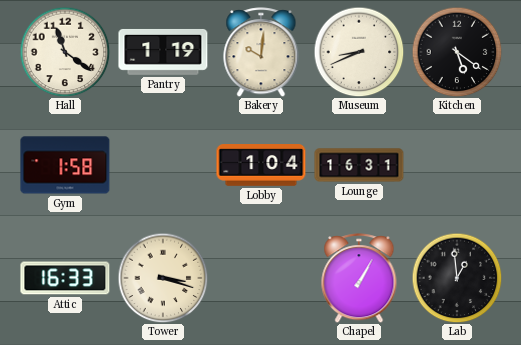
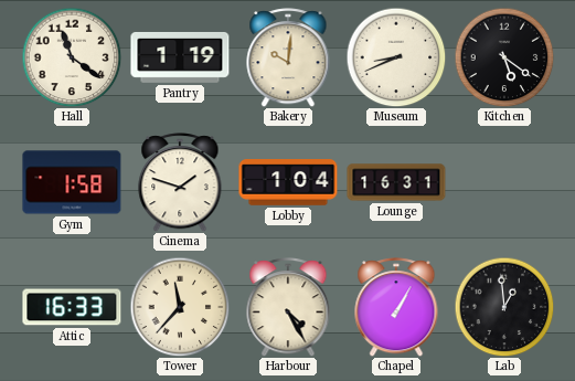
Cinema: none -> 1:48
Tower: 3:18 -> 11:37
Harbour: none -> 4:25
